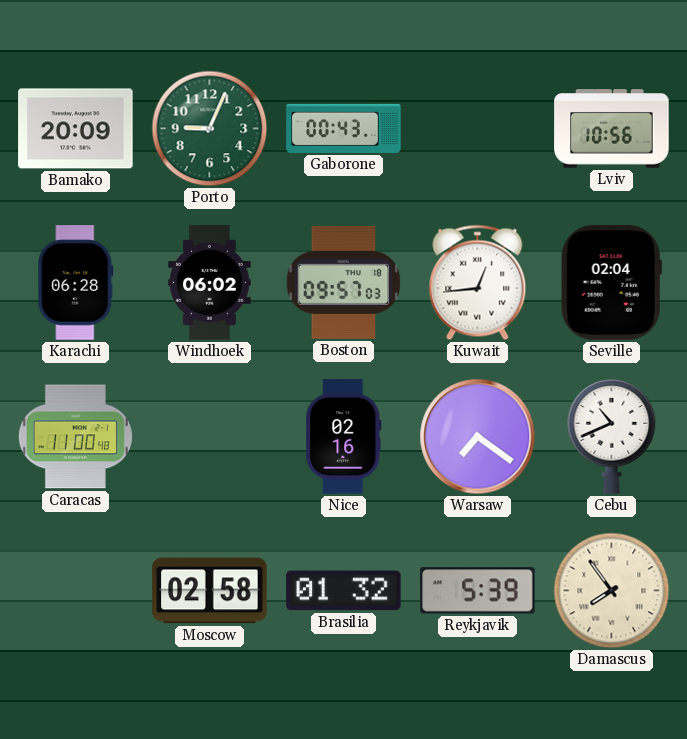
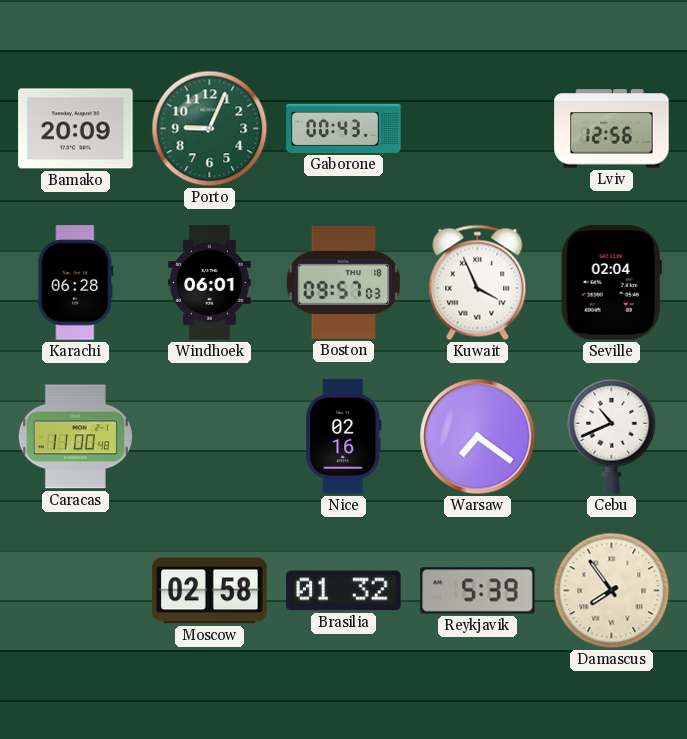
Lviv: 10:56 -> 12:56
Windhoek: 06:02 -> 06:01
Kuwait: 12:44 -> 3:56
